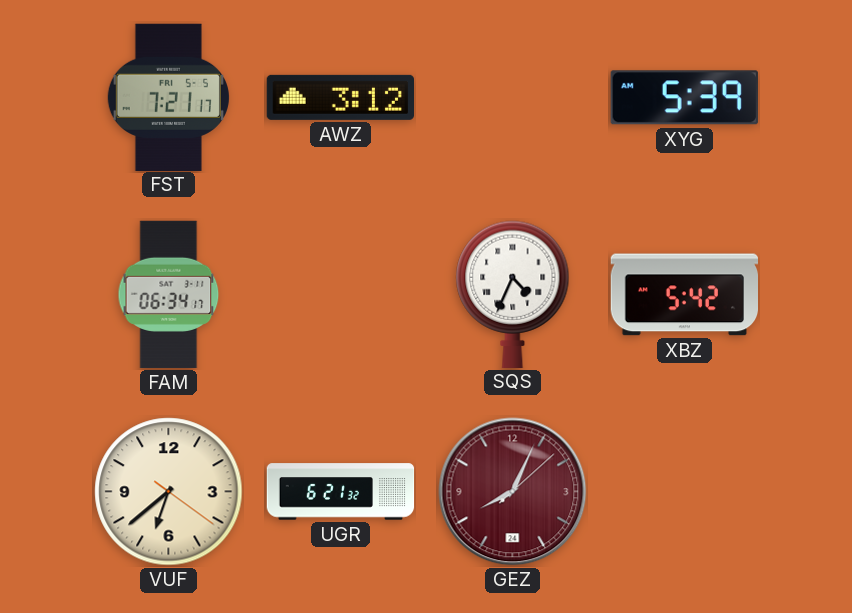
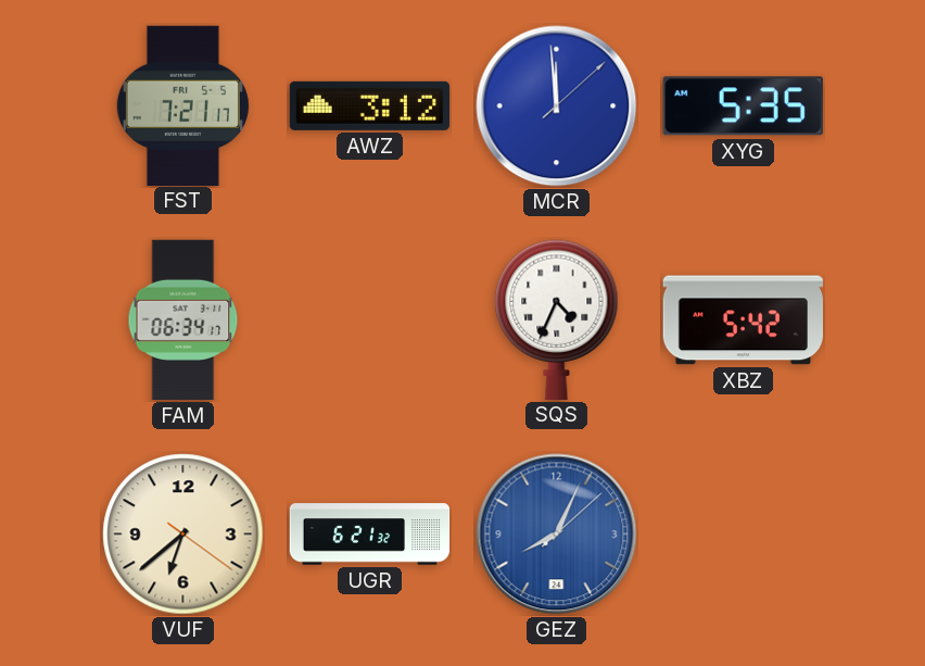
MCR: none -> 11:59
XYG: 5:39 -> 5:35
GEZ dial: burgundy -> blue
